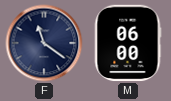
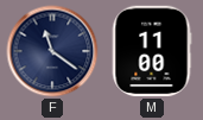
M: 06:00 -> 11:00
